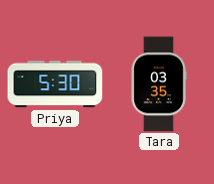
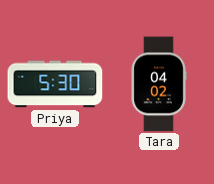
Tara: 03:35 -> 04:02
